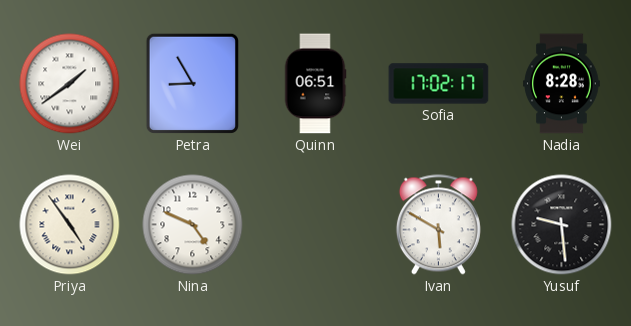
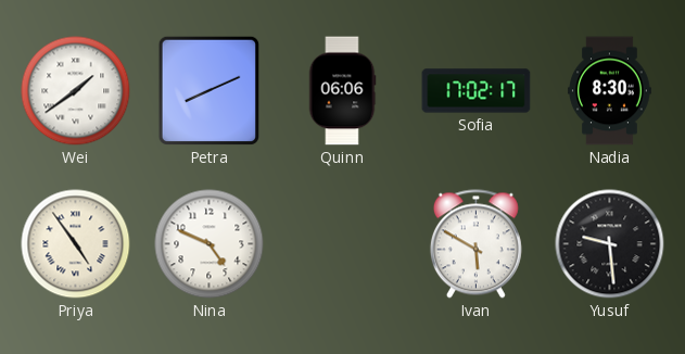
Petra: 8:55 -> 8:11
Quinn: 06:51 -> 06:06
Nadia: 8:28 -> 8:30
